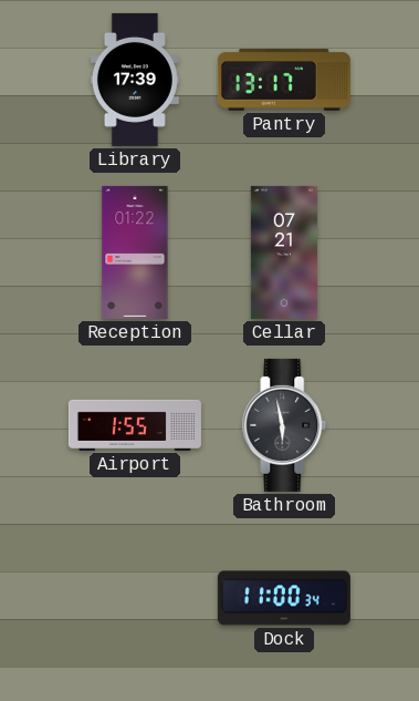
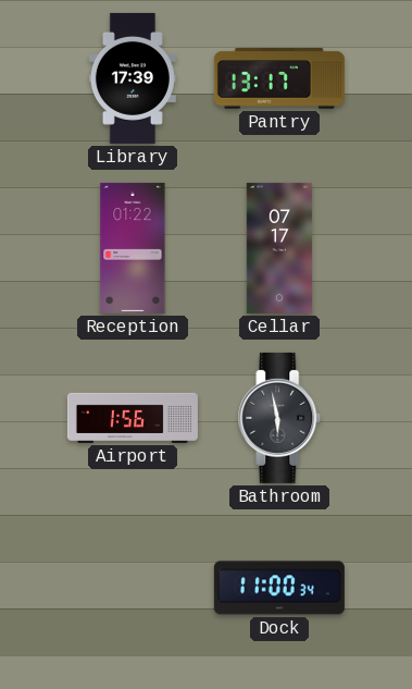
Cellar: 07:21 -> 07:17
Airport: 1:55 -> 1:56
